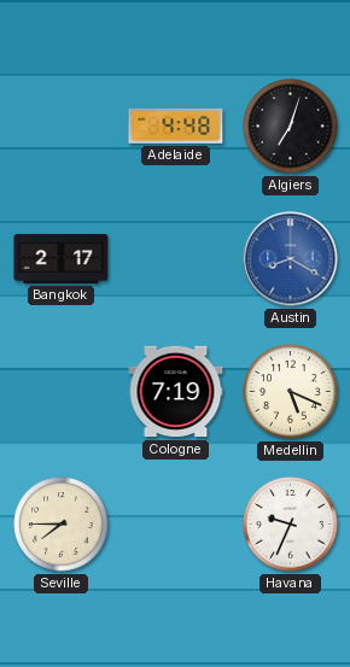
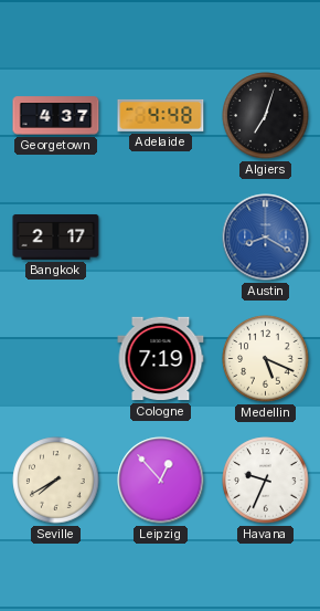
Georgetown: none -> 4:37
Seville: 7:45 -> 7:40
Leipzig: none -> 12:53
